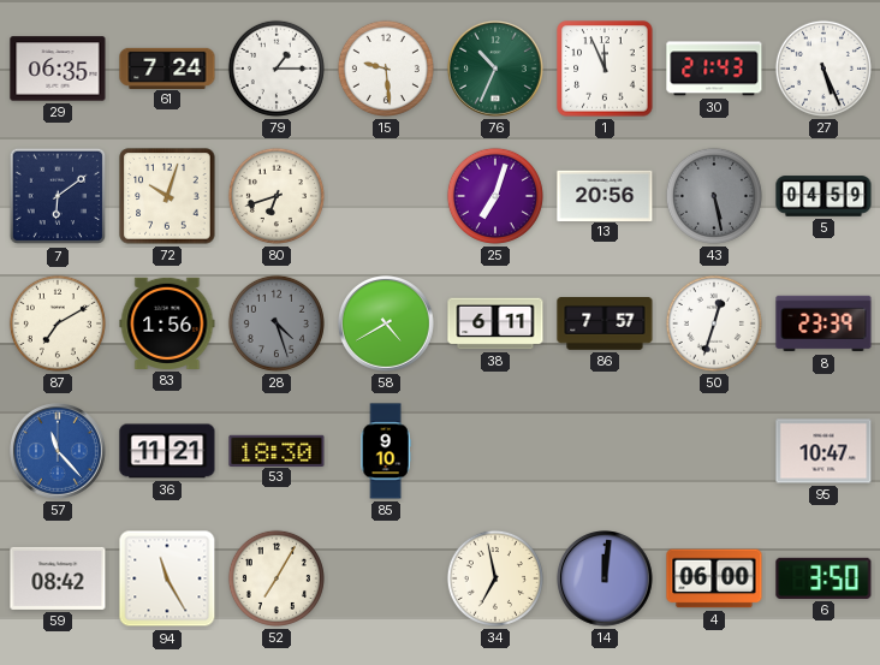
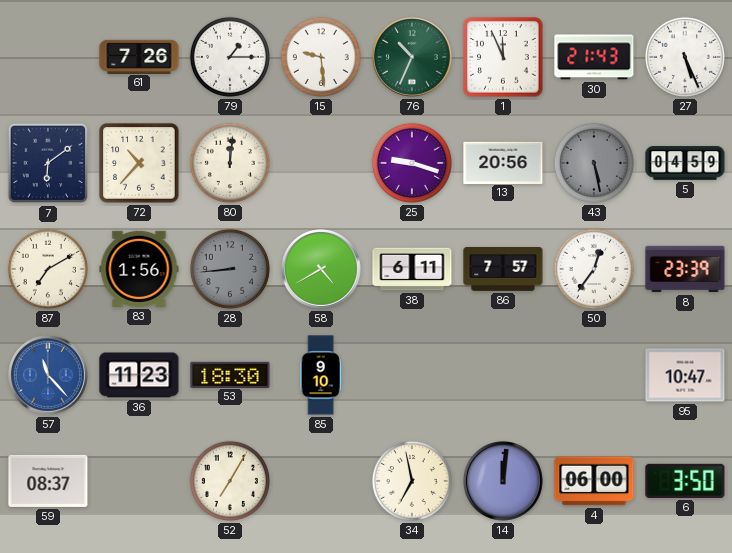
29: 06:35 -> none
61: 7:24 -> 7:26
72: 10:03 -> 10:37
80: 6:42 -> 12:01
25: 7:03 -> 9:18
28: 4:27 -> 8:44
50: 12:33 -> 12:36
36: 11:21 -> 11:23
59: 08:42 -> 08:37
94: 11:25 -> none
